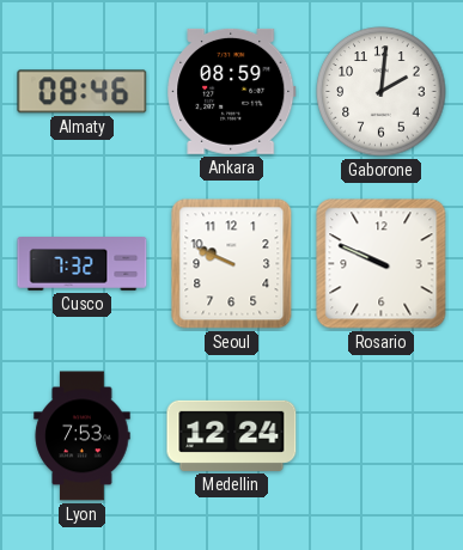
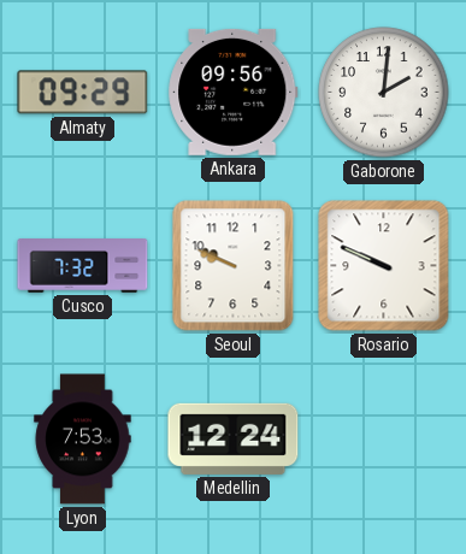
Almaty: 08:46 -> 09:29
Ankara: 08:59 -> 09:56
